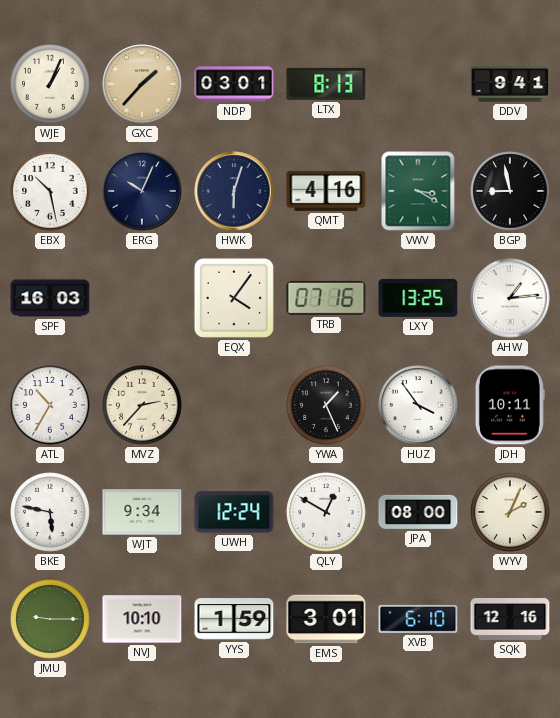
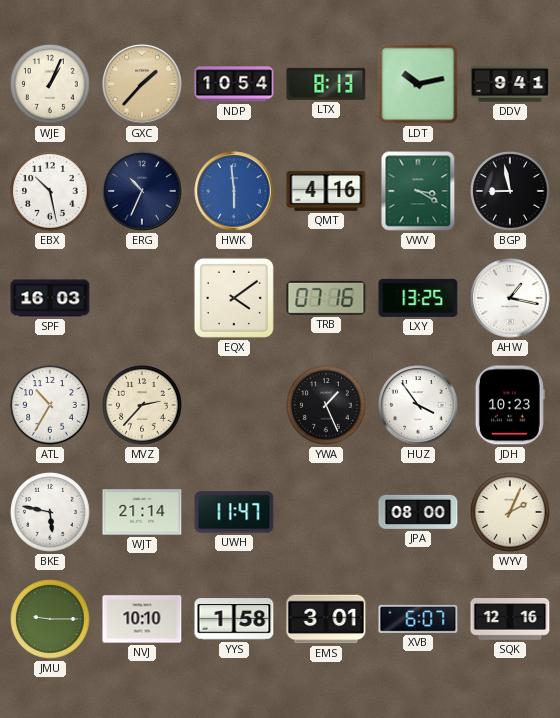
NDP: 03:01 -> 10:54
LDT: none -> 10:13
ERG: 10:04 -> 10:34
HWK: 6:03 -> 5:59
HWK dial: navy -> blue
EQX: 4:06 -> 4:09
AHW: 1:14 -> 1:17
JDH: 10:11 -> 10:23
WJT: 9:34 -> 21:14
UWH: 12:24 -> 11:47
QLY: 12:50 -> none
YYS: 1:59 -> 1:58
XVB: 6:10 -> 6:07
